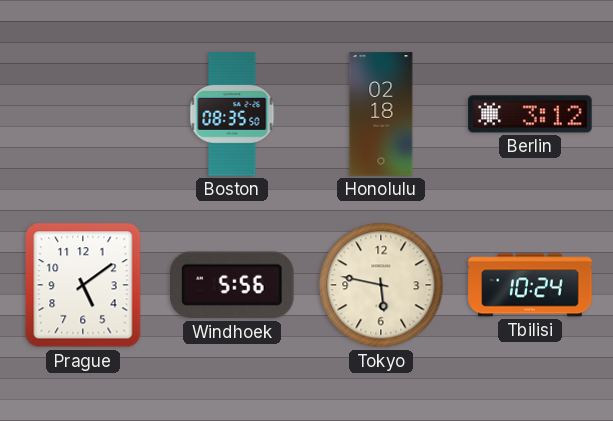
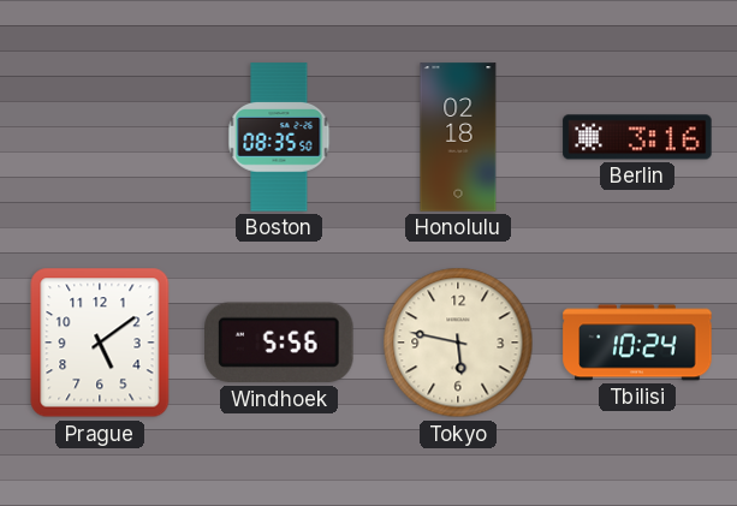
Berlin: 3:12 -> 3:16
